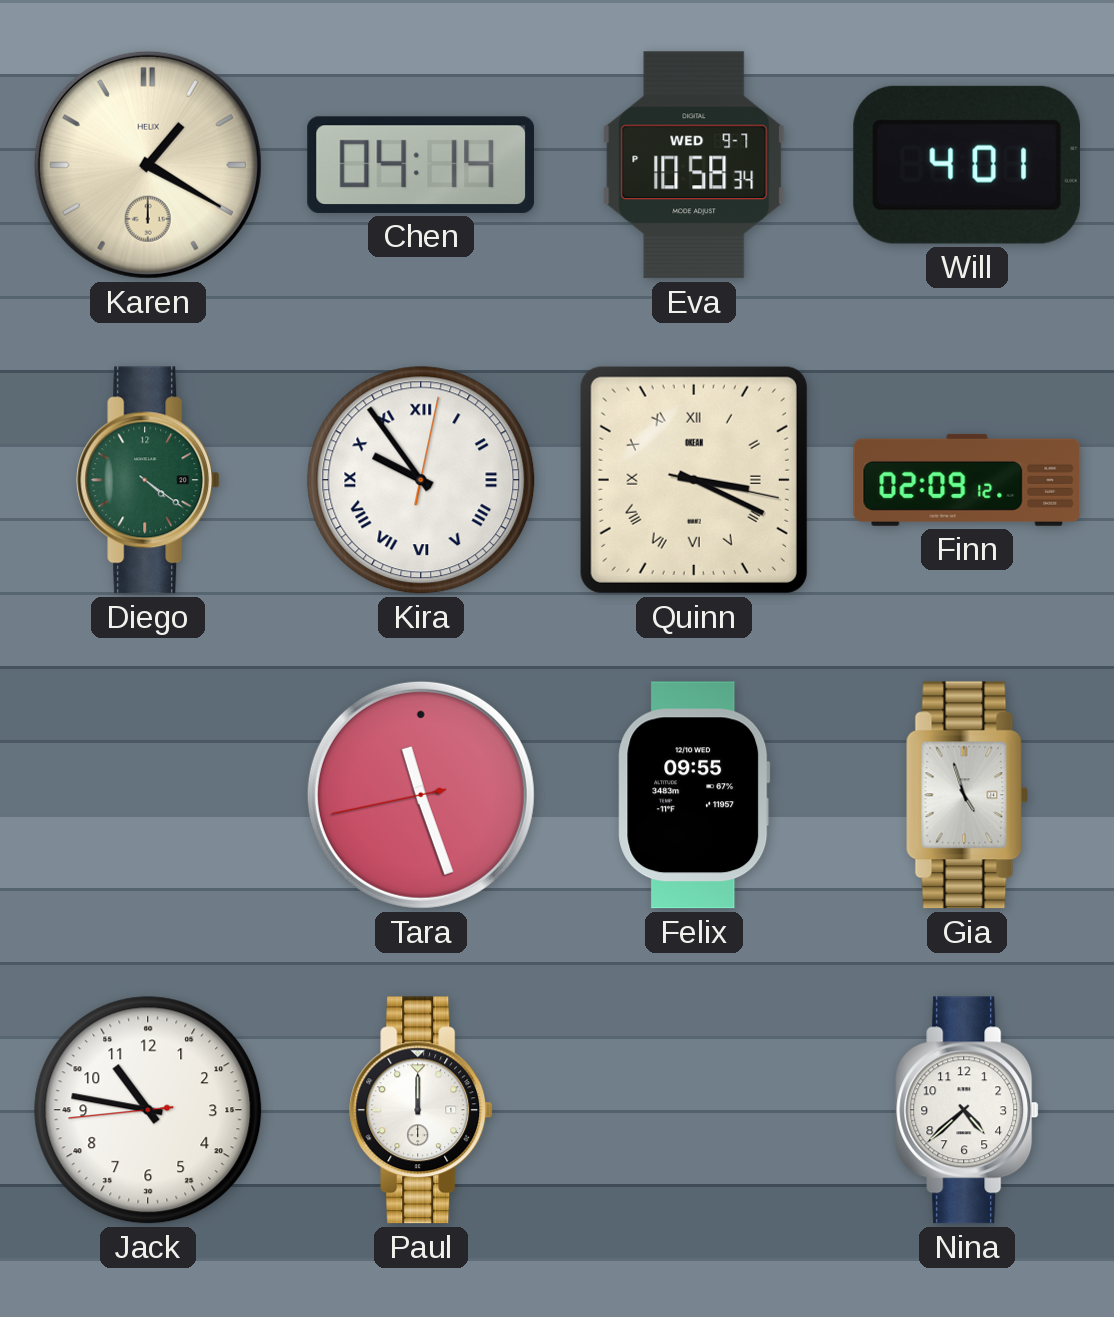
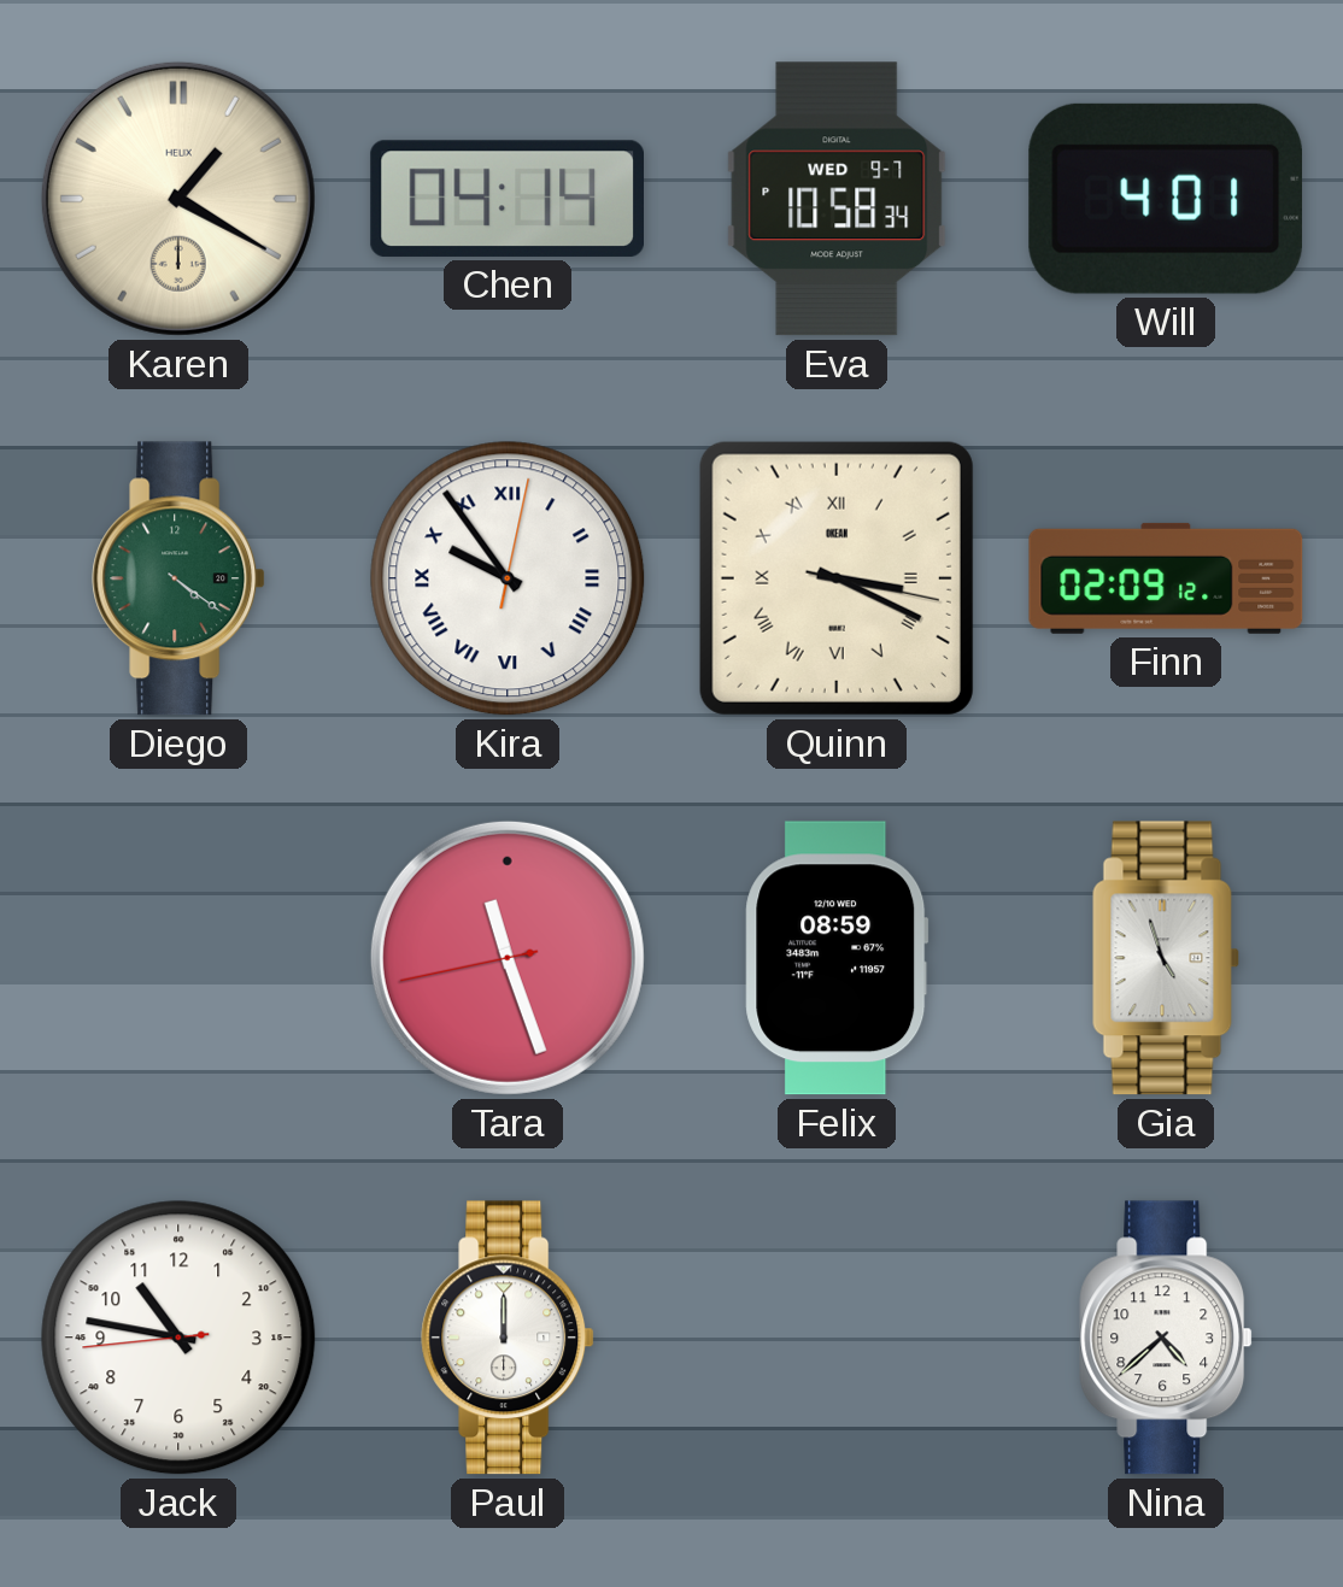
Felix: 09:55 -> 08:59
